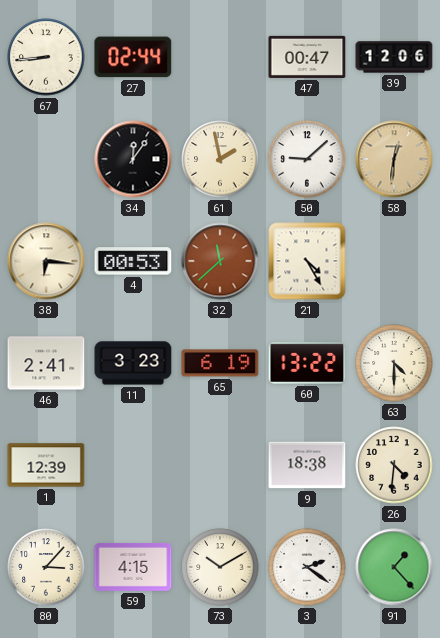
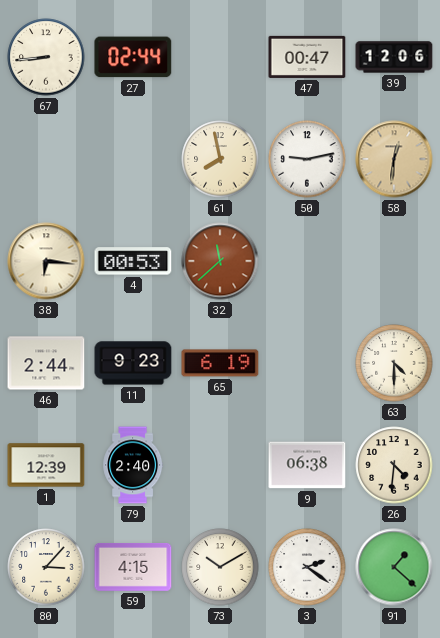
34: 12:06 -> none
61: 1:58 -> 7:58
50: 9:08 -> 9:13
21: 4:25 -> none
46: 2:41 -> 2:44
11: 3:23 -> 9:23
60: 13:22 -> none
79: none -> 2:40
9: 18:38 -> 06:38
91: 1:23 -> 1:22
